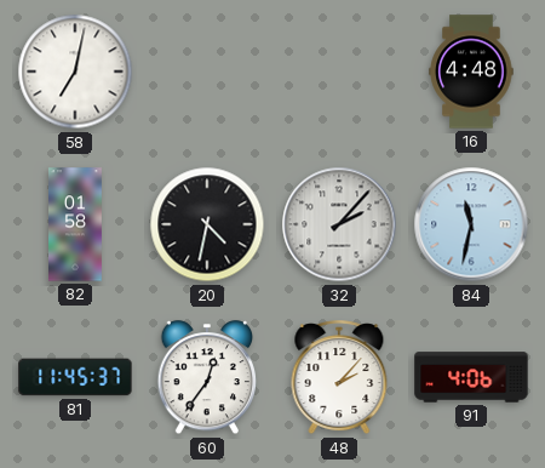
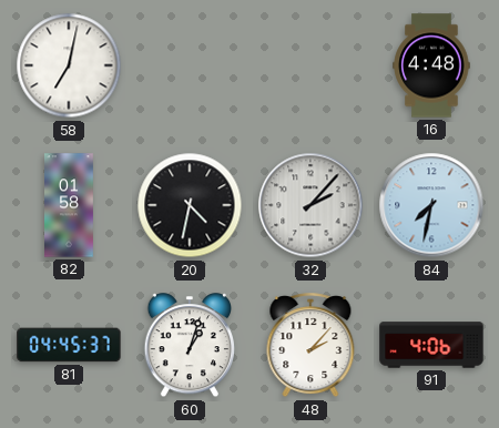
84: 11:32 -> 7:32
81: 11:45 -> 04:45
60: 12:36 -> 1:03
